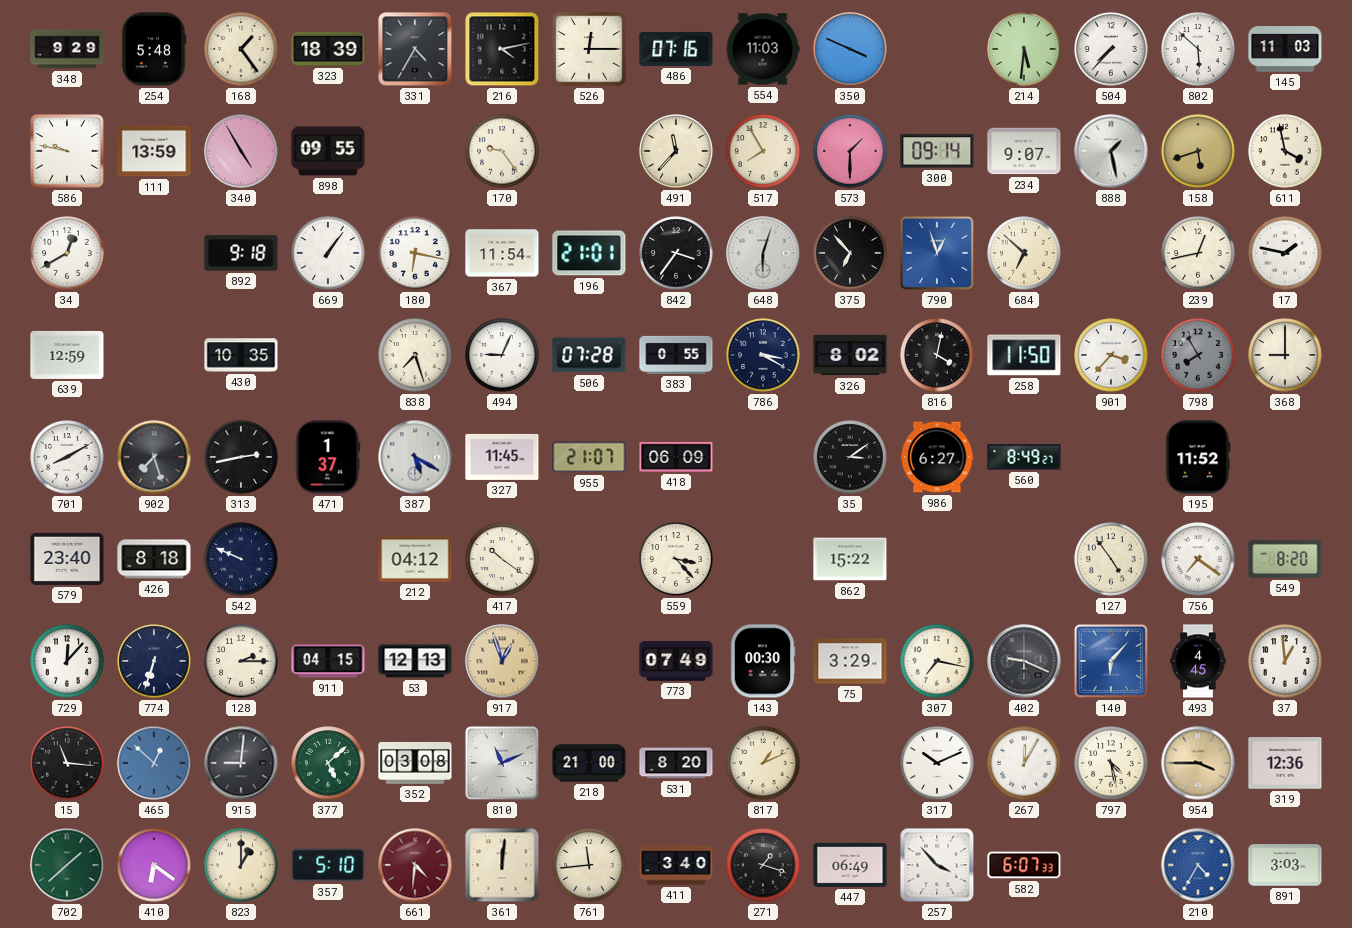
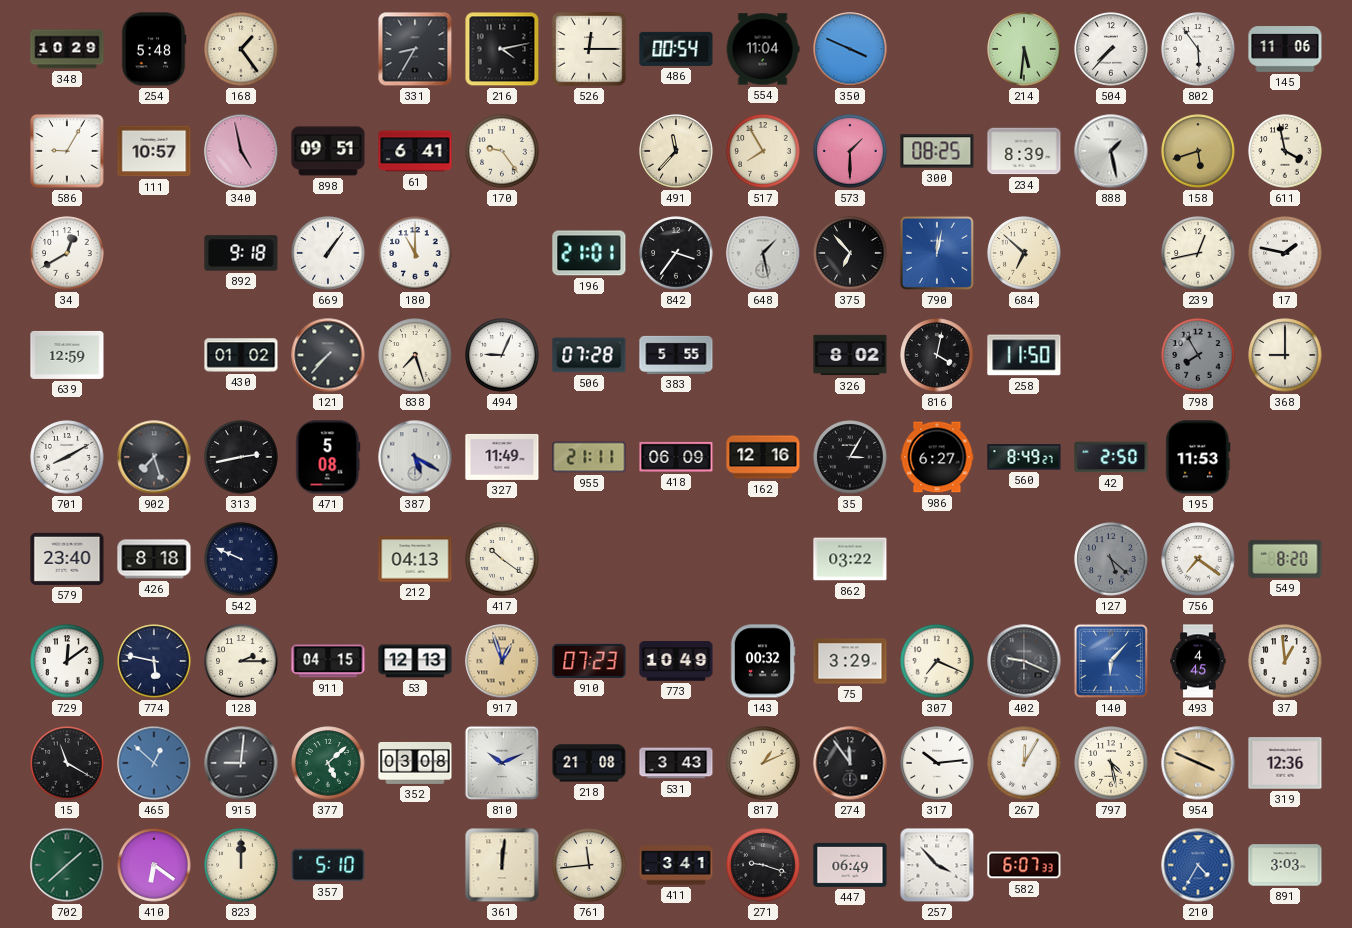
348: 9:29 -> 10:29
323: 18:39 -> none
331: 4:35 -> 8:35
486: 07:16 -> 00:54
554: 11:03 -> 11:04
802: 5:52 -> 5:54
145: 11:03 -> 11:06
586: 9:47 -> 9:05
111: 13:59 -> 10:57
340: 4:55 -> 4:58
898: 09:55 -> 09:51
61: none -> 6:41
300: 09:14 -> 08:25
234: 9:07 -> 8:39
180: 6:17 -> 11:00
367: 11:54 -> none
648: 6:03 -> 1:28
790: 12:57 -> 12:02
430: 10:35 -> 01:02
121: none -> 7:37
383: 0:55 -> 5:55
786: 3:20 -> none
901: 3:37 -> none
471: 1:37 -> 5:08
327: 11:45 -> 11:49
955: 21:07 -> 21:11
162: none -> 12:16
35: 3:09 -> 3:05
42: none -> 2:50
195: 11:52 -> 11:53
212: 04:12 -> 04:13
559: 3:23 -> none
862: 15:22 -> 03:22
127: 4:54 -> 5:22
127 dial: cream -> grey
729: 12:07 -> 12:09
774: 6:33 -> 5:47
910: none -> 07:23
773: 07:49 -> 10:49
143: 00:30 -> 00:32
307: 7:17 -> 7:19
15: 11:16 -> 11:20
810: 11:11 -> 10:11
218: 21:00 -> 21:08
531: 8:20 -> 3:43
274: none -> 11:54
317: 10:11 -> 10:14
954: 3:45 -> 3:49
823: 1:00 -> 12:00
661: 4:31 -> none
411: 3:40 -> 3:41
271: 1:18 -> 9:18
